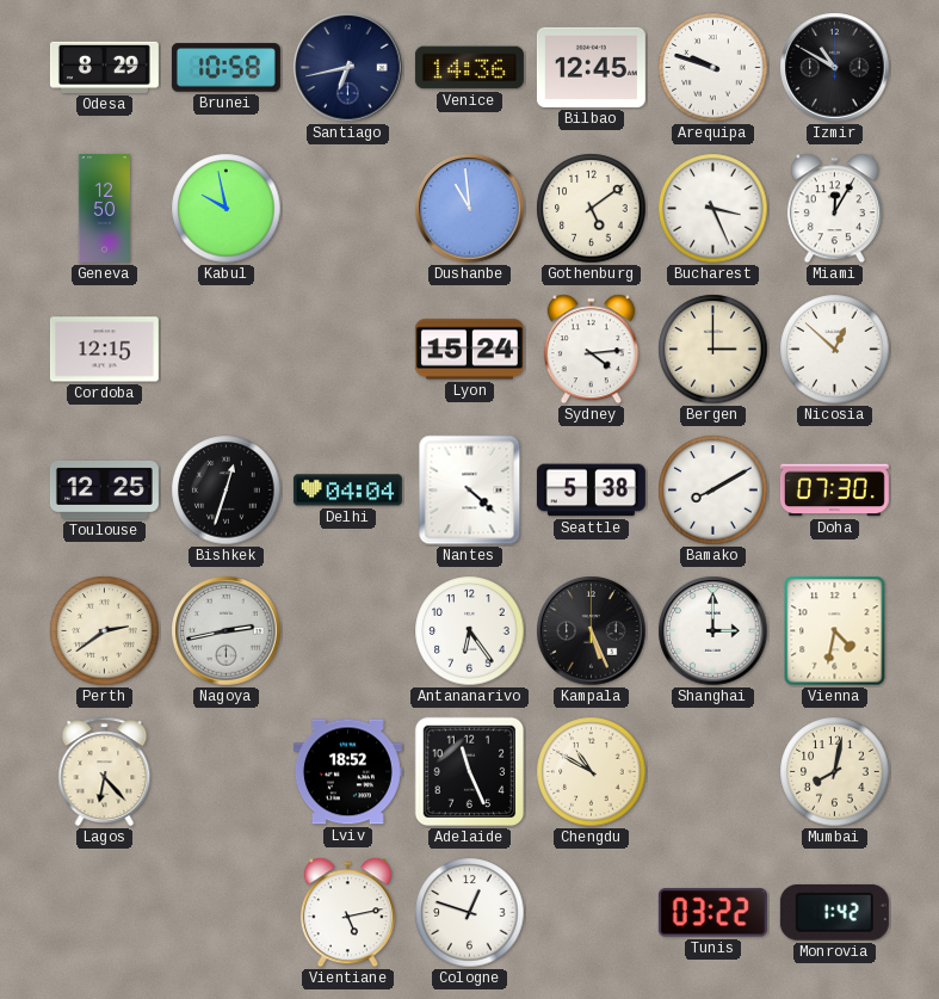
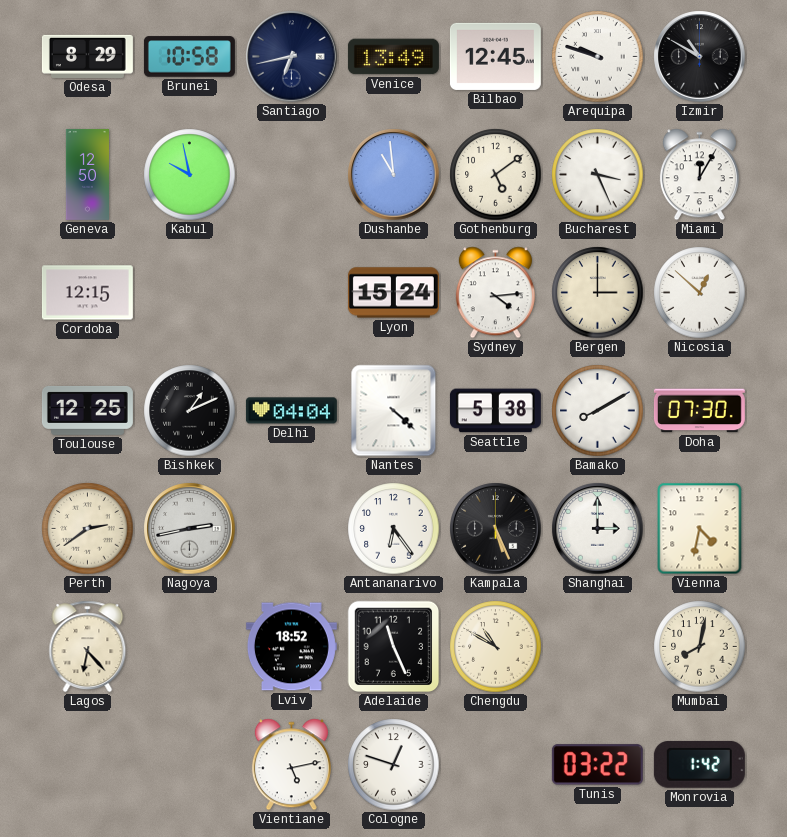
Venice: 14:36 -> 13:49
Bishkek: 12:33 -> 1:11
